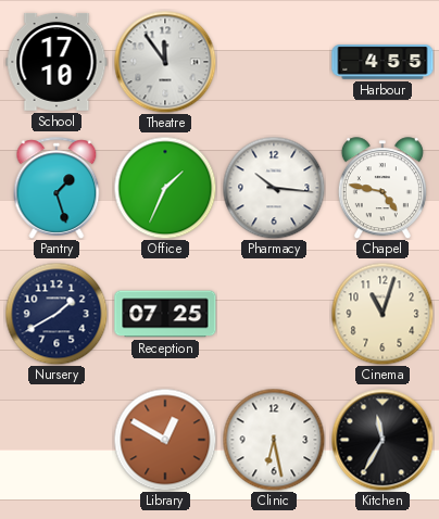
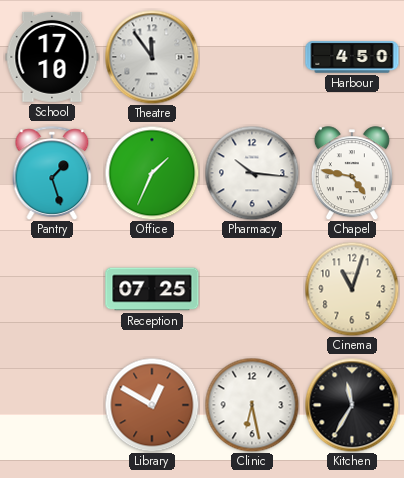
Harbour: 4:55 -> 4:50
Nursery: 1:40 -> none
